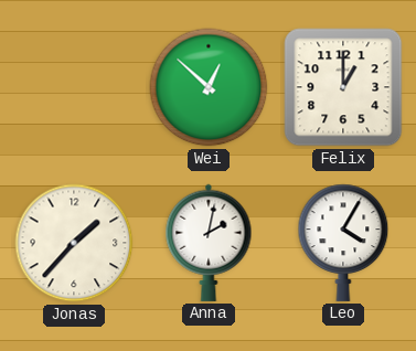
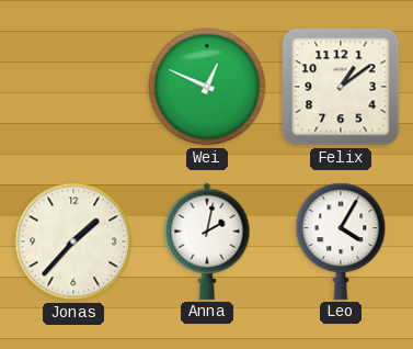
Wei: 12:52 -> 12:49
Felix: 1:00 -> 1:09
